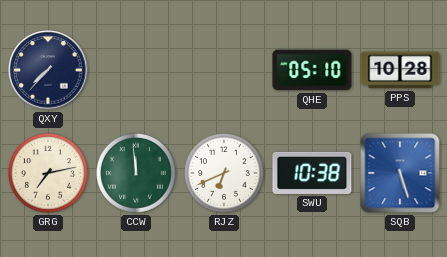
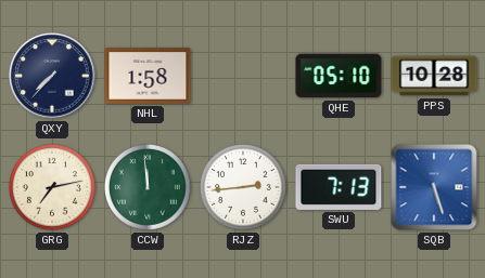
NHL: none -> 1:58
RJZ: 6:41 -> 2:44
SWU: 10:38 -> 7:13
